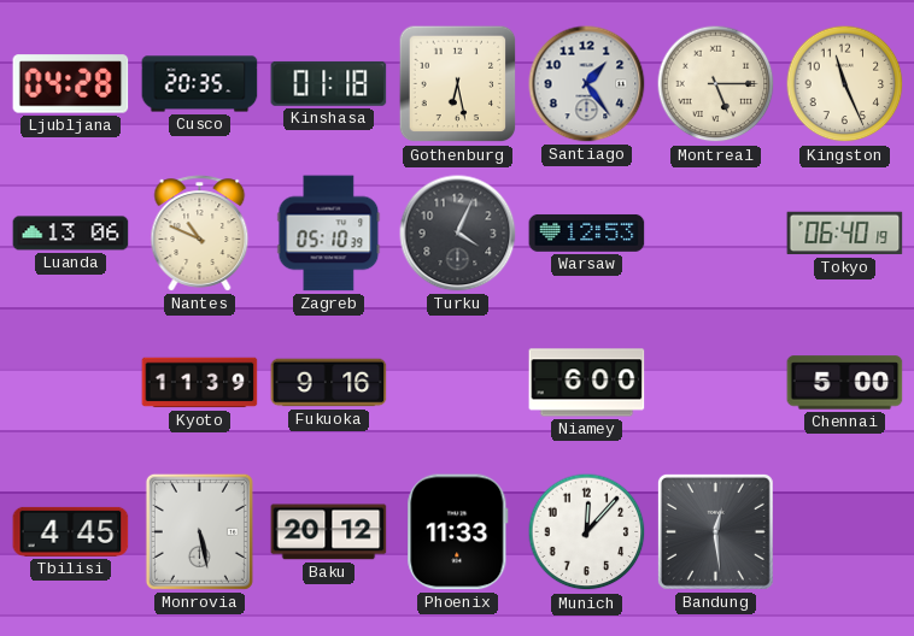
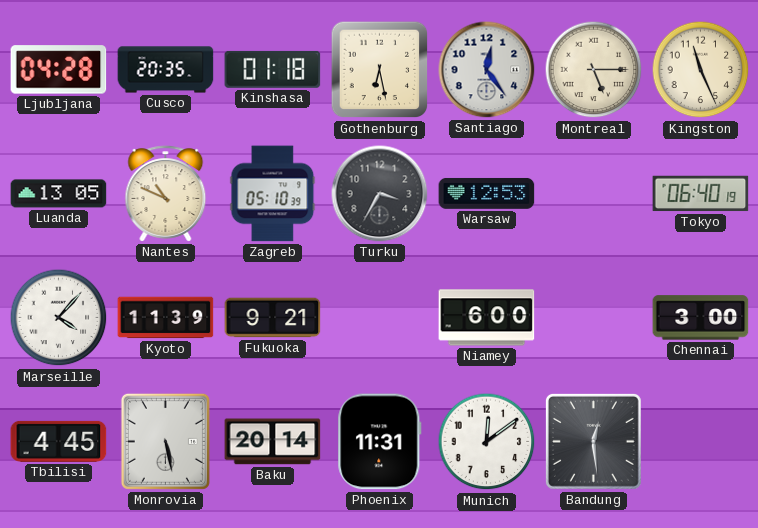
Santiago: 1:24 -> 12:24
Luanda: 13:06 -> 13:05
Turku: 4:04 -> 3:35
Marseille: none -> 4:07
Fukuoka: 9:16 -> 9:21
Chennai: 5:00 -> 3:00
Baku: 20:12 -> 20:14
Phoenix: 11:33 -> 11:31
Munich: 12:07 -> 12:09
